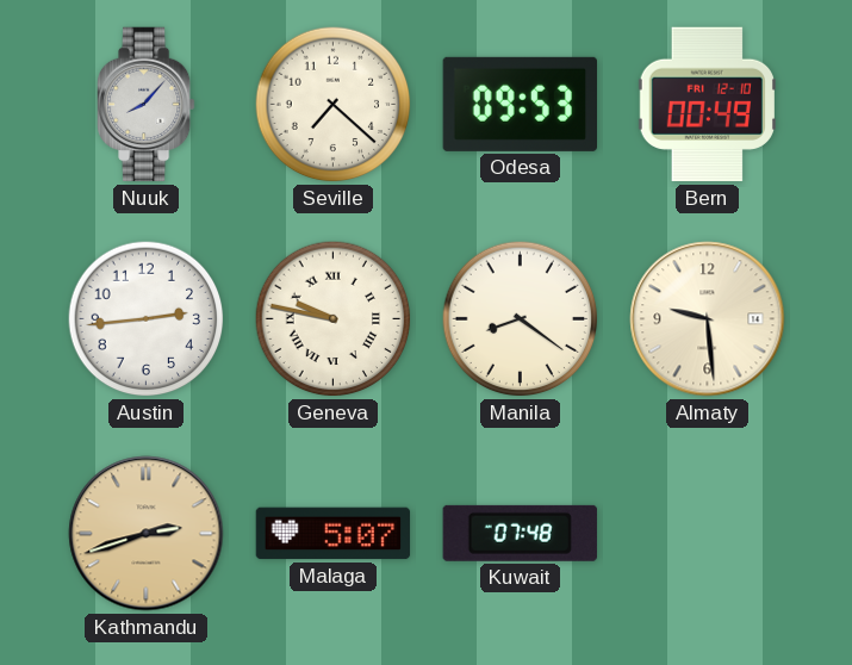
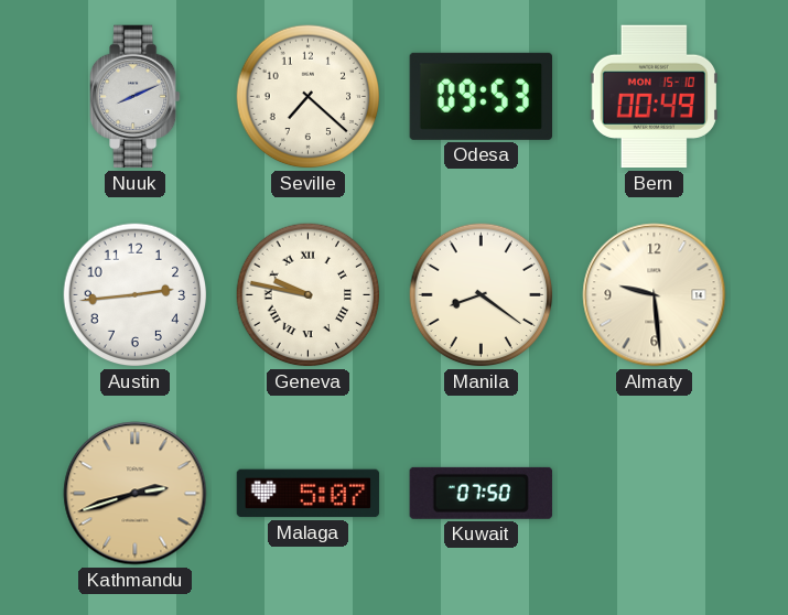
Nuuk: 8:07 -> 8:11
Bern date: FRI 12-10 -> MON 15-10
Kuwait: 07:48 -> 07:50
